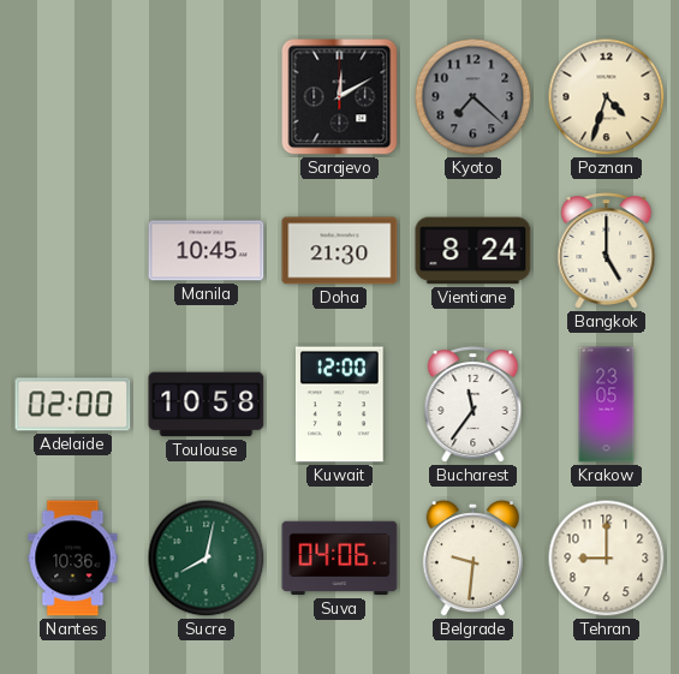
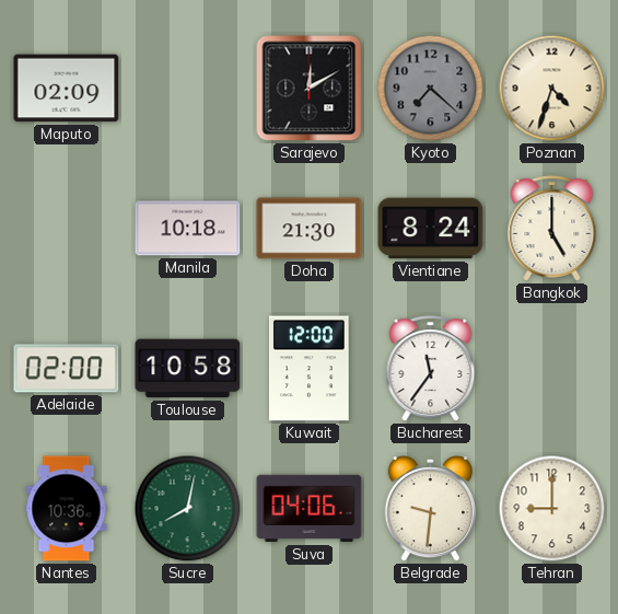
Maputo: none -> 02:09
Manila: 10:45 -> 10:18
Krakow: 23:05 -> none
